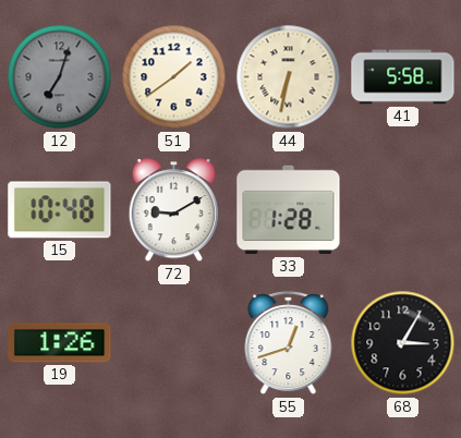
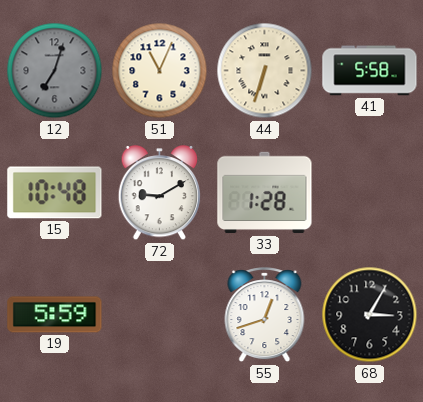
51: 1:39 -> 11:04
44: 6:32 -> 6:33
19: 1:26 -> 5:59
